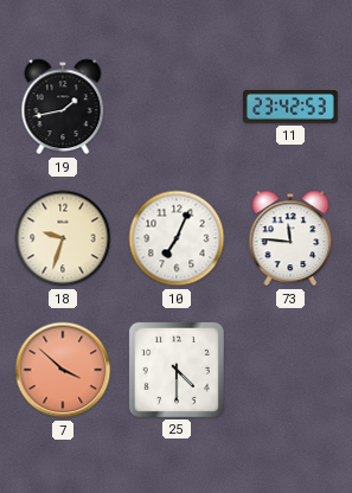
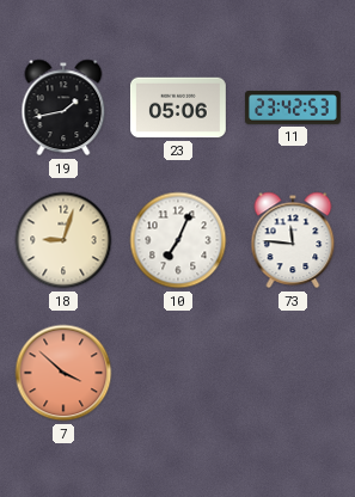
23: none -> 05:06
18: 9:33 -> 9:03
25: 4:30 -> none
